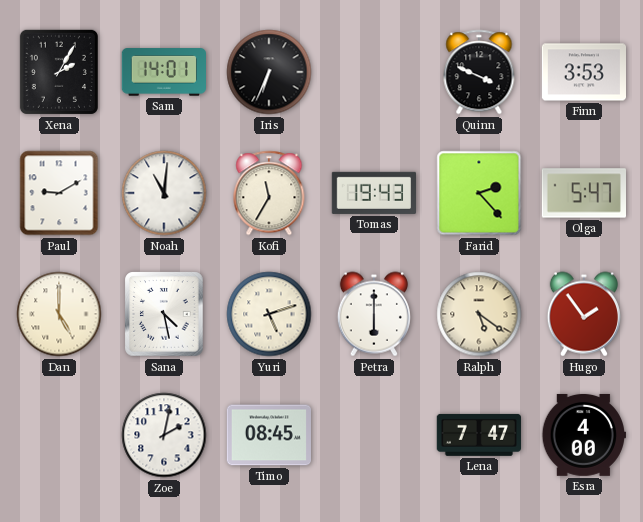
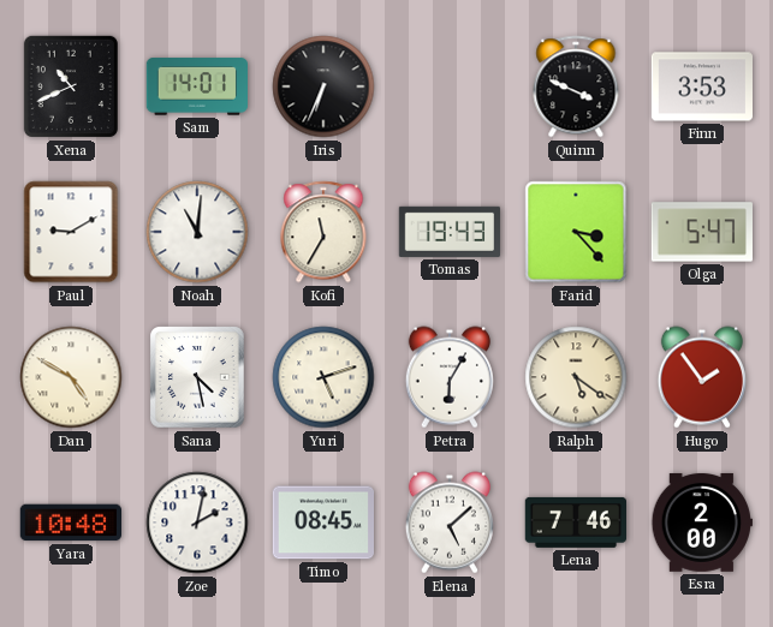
Xena: 2:05 -> 10:41
Farid: 2:23 -> 3:23
Dan: 5:00 -> 4:50
Petra: 6:00 -> 6:05
Yara: none -> 10:48
Elena: none -> 5:08
Lena: 7:47 -> 7:46
Esra: 4:00 -> 2:00
